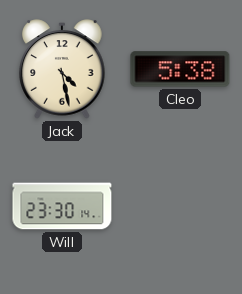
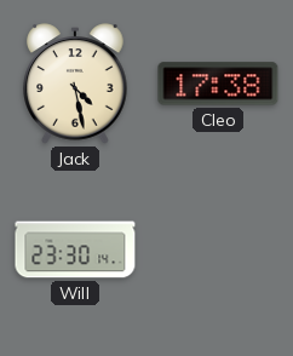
Cleo: 5:38 -> 17:38
